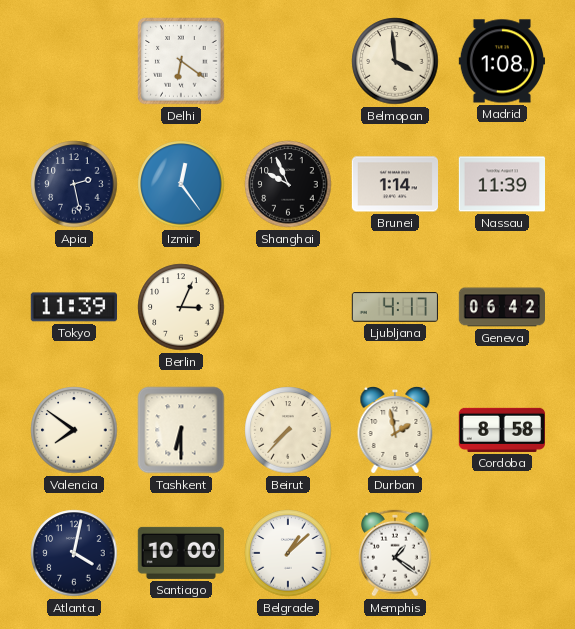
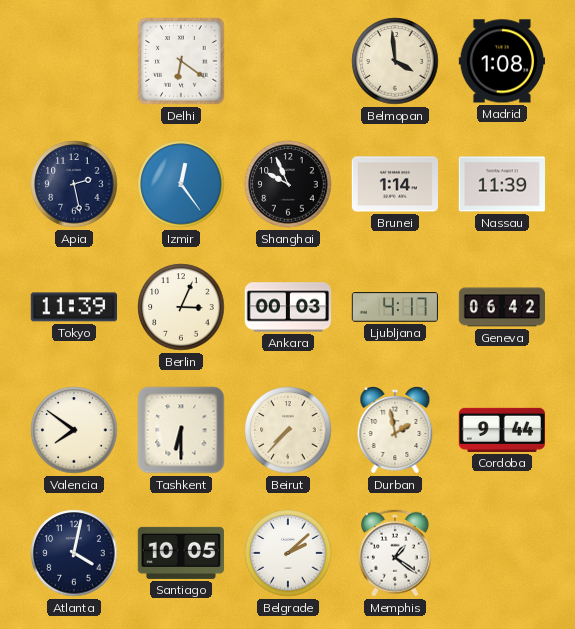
Ankara: none -> 00:03
Cordoba: 8:58 -> 9:44
Santiago: 10:00 -> 10:05
Belgrade: 1:08 -> 2:08
